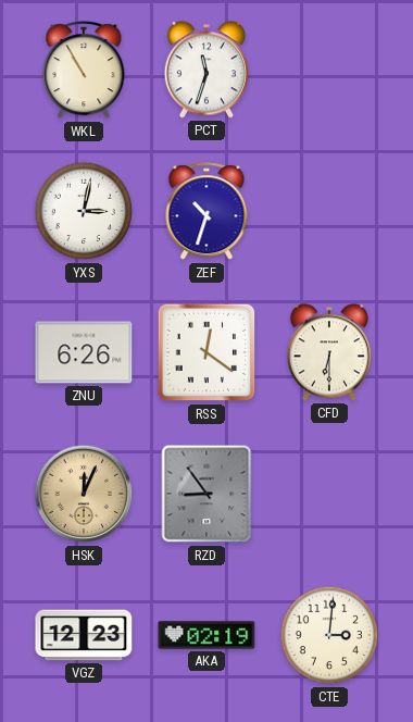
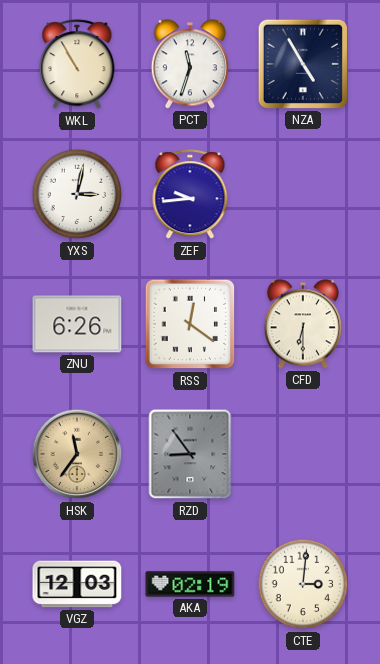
NZA: none -> 4:55
ZEF: 10:33 -> 9:44
HSK: 12:04 -> 11:36
VGZ: 12:23 -> 12:03
